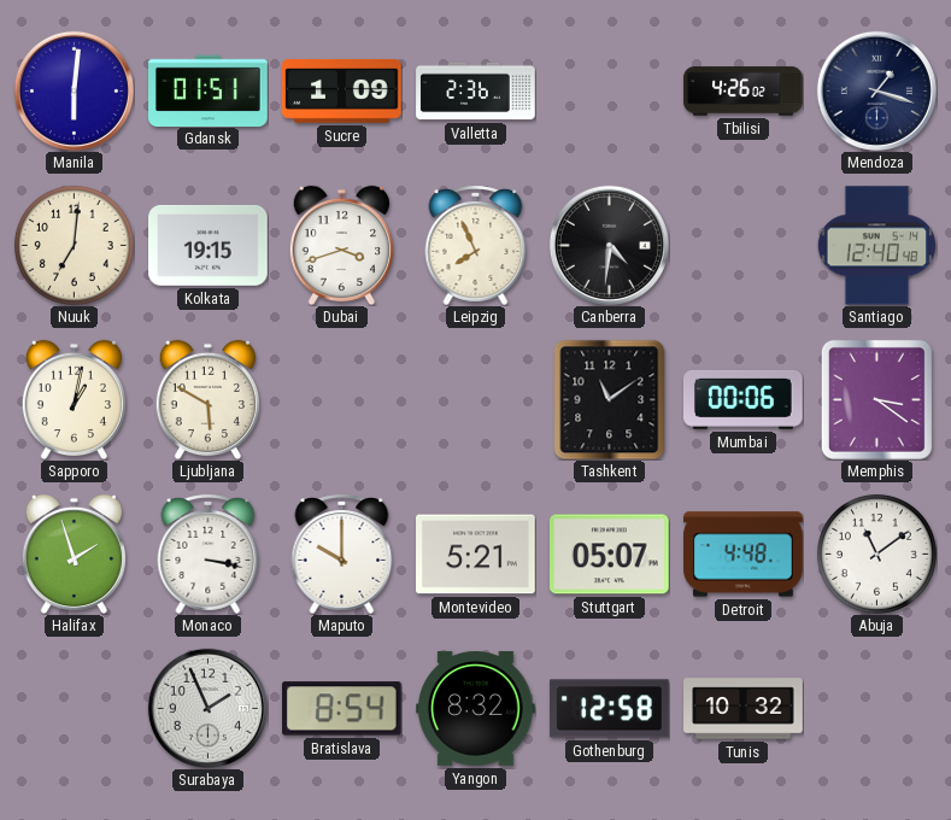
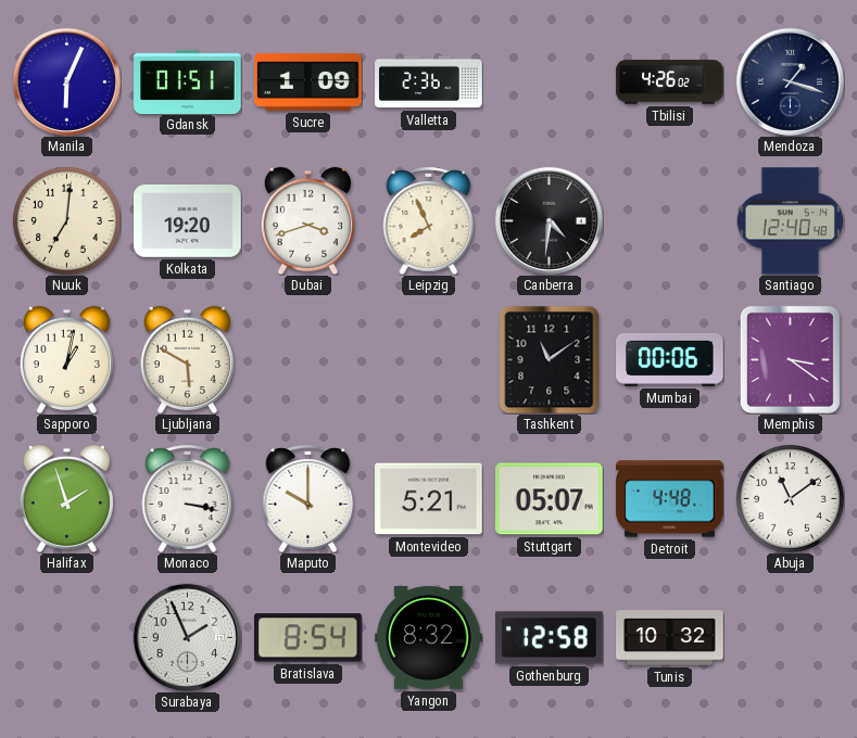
Manila: 6:01 -> 6:04
Kolkata: 19:15 -> 19:20
